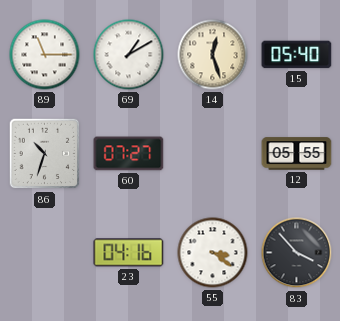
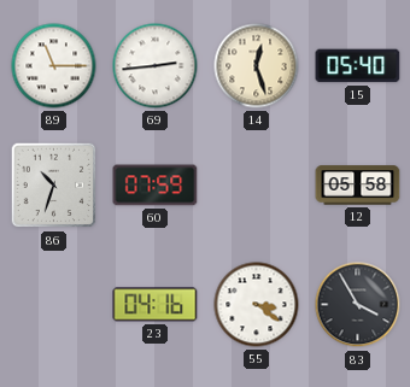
69: 1:10 -> 2:44
60: 07:27 -> 07:59
12: 05:55 -> 05:58
83: 3:53 -> 3:55
